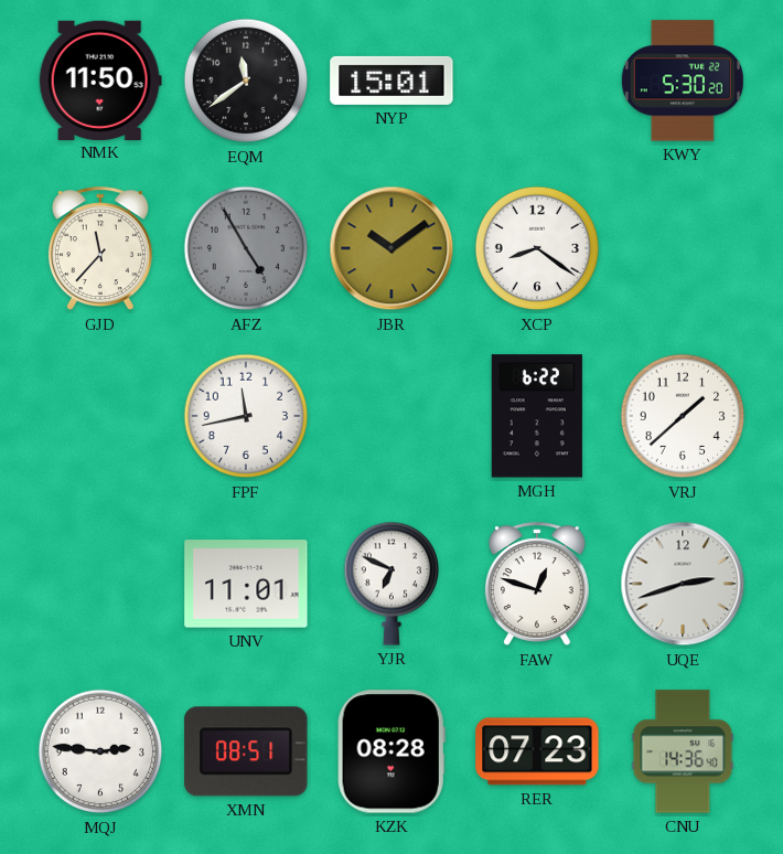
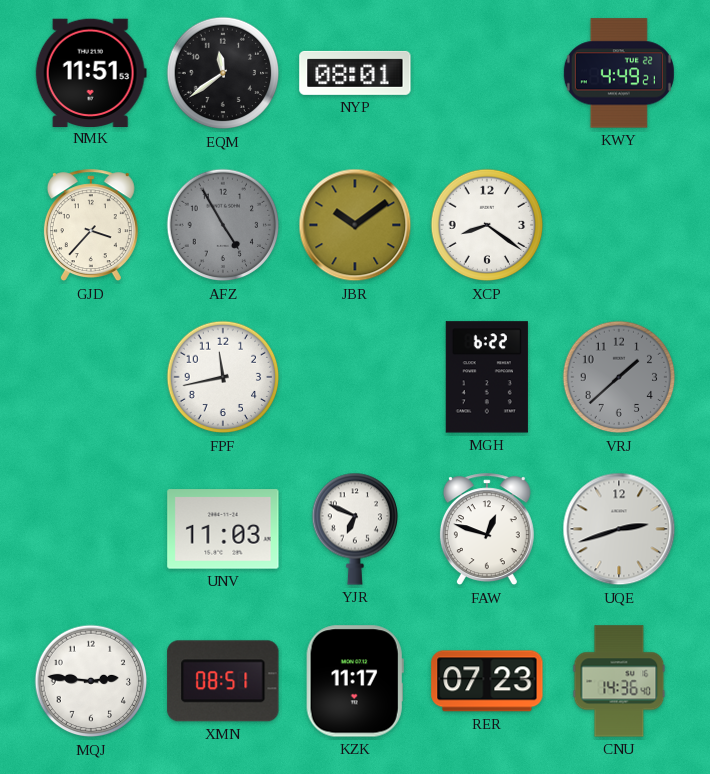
NMK: 11:50 -> 11:51
NYP: 15:01 -> 08:01
KWY: 5:30 -> 4:49
GJD: 11:37 -> 3:37
VRJ dial: white -> grey
UNV: 11:01 -> 11:03
KZK: 08:28 -> 11:17
